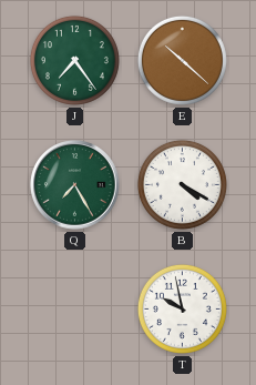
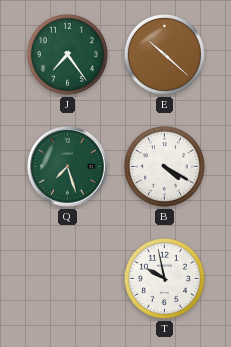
Q: 7:25 -> 7:27
